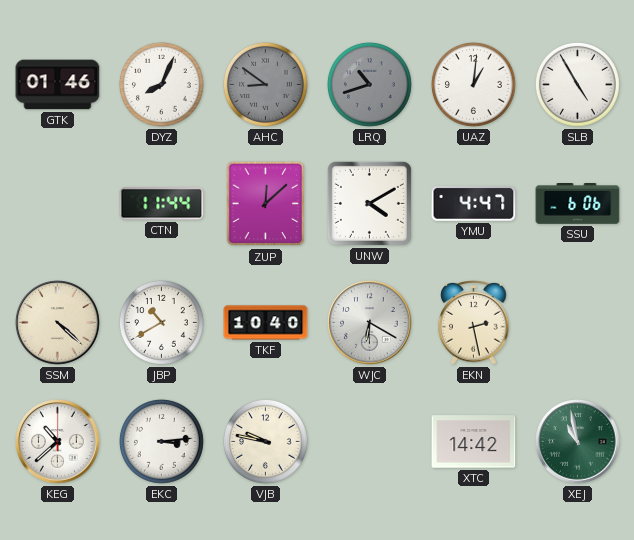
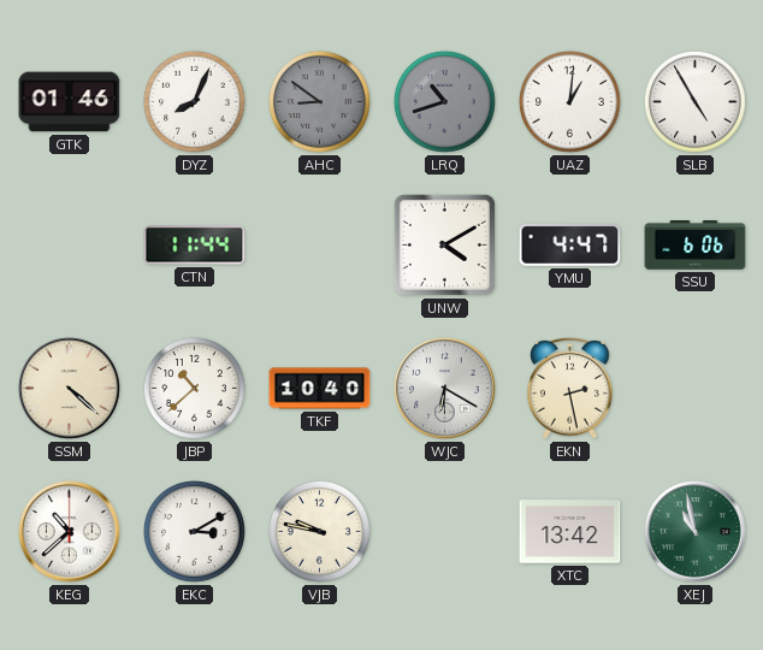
ZUP: 12:08 -> none
JBP: 10:40 -> 10:38
EKC: 3:14 -> 3:10
XTC: 14:42 -> 13:42
